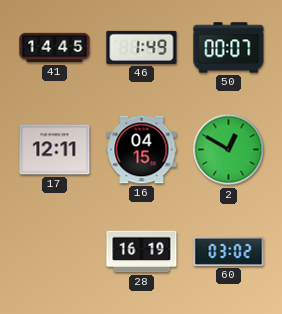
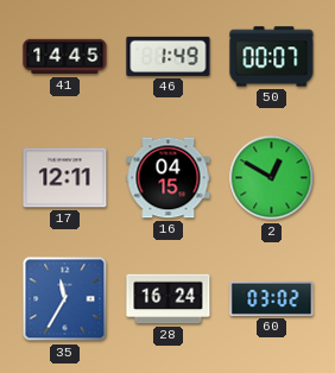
35: none -> 11:35
28: 16:19 -> 16:24
